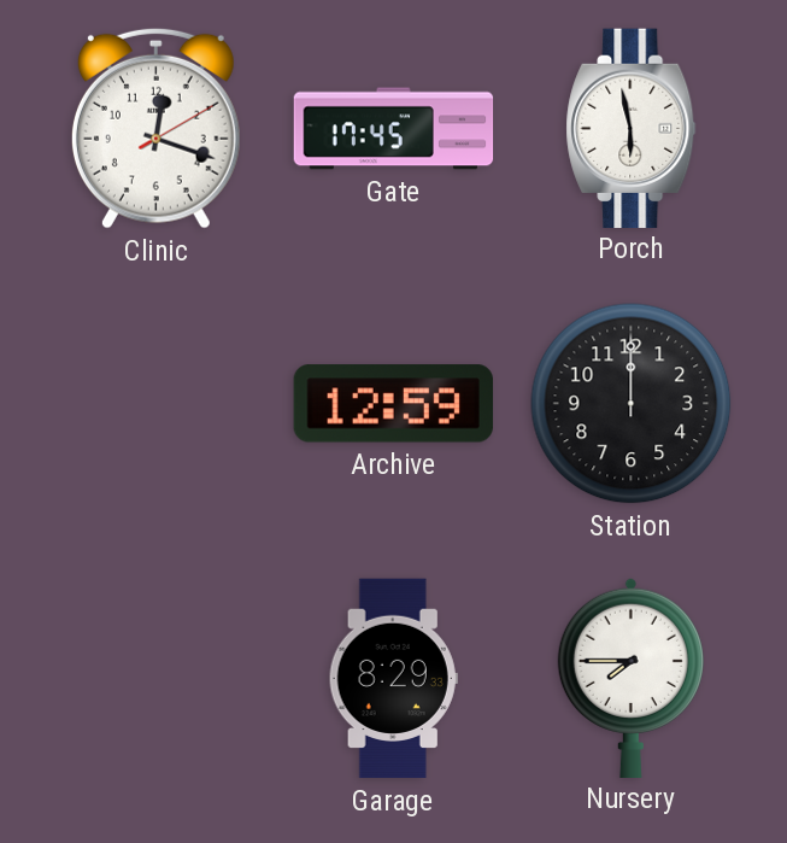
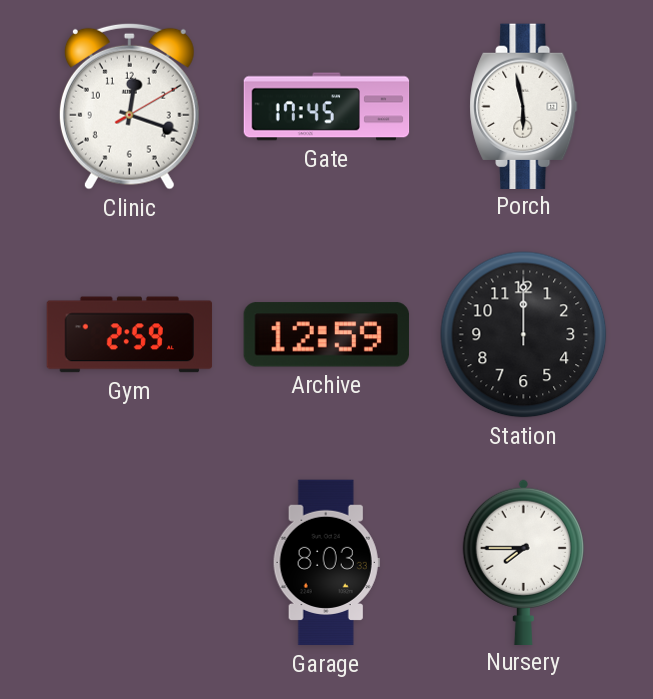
Gym: none -> 2:59
Garage: 8:29 -> 8:03
